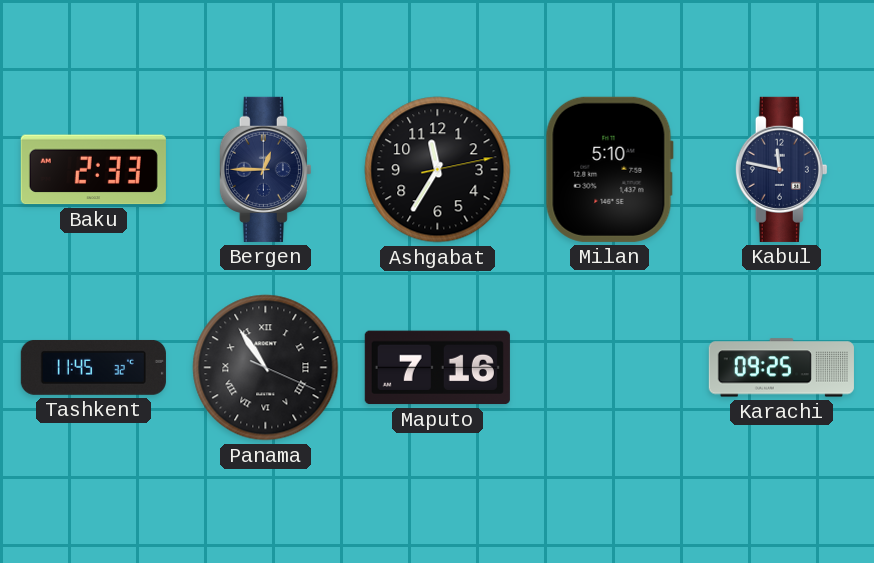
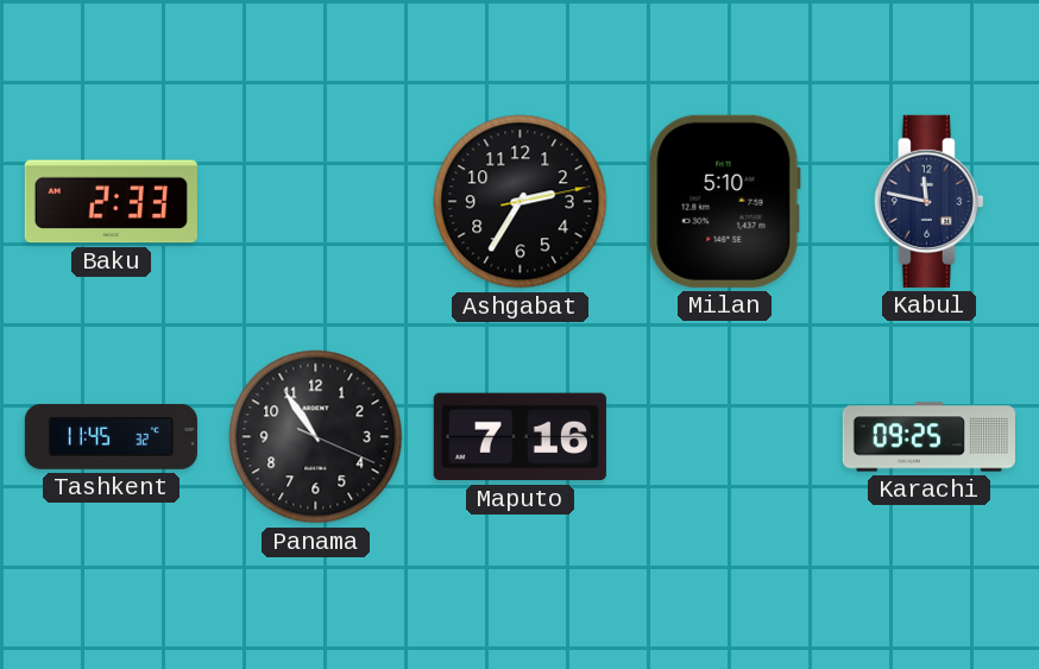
Bergen: 12:45 -> none
Ashgabat: 11:35 -> 2:35
Panama numerals: Roman -> Arabic
